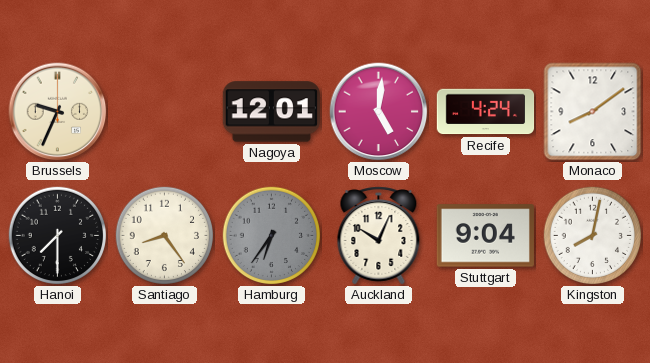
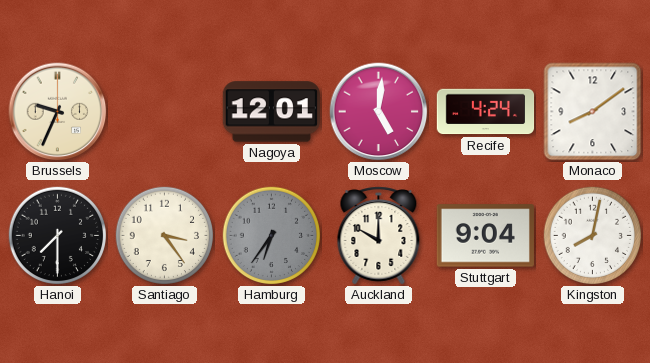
Santiago: 8:24 -> 3:24
Auckland: 10:04 -> 10:00
